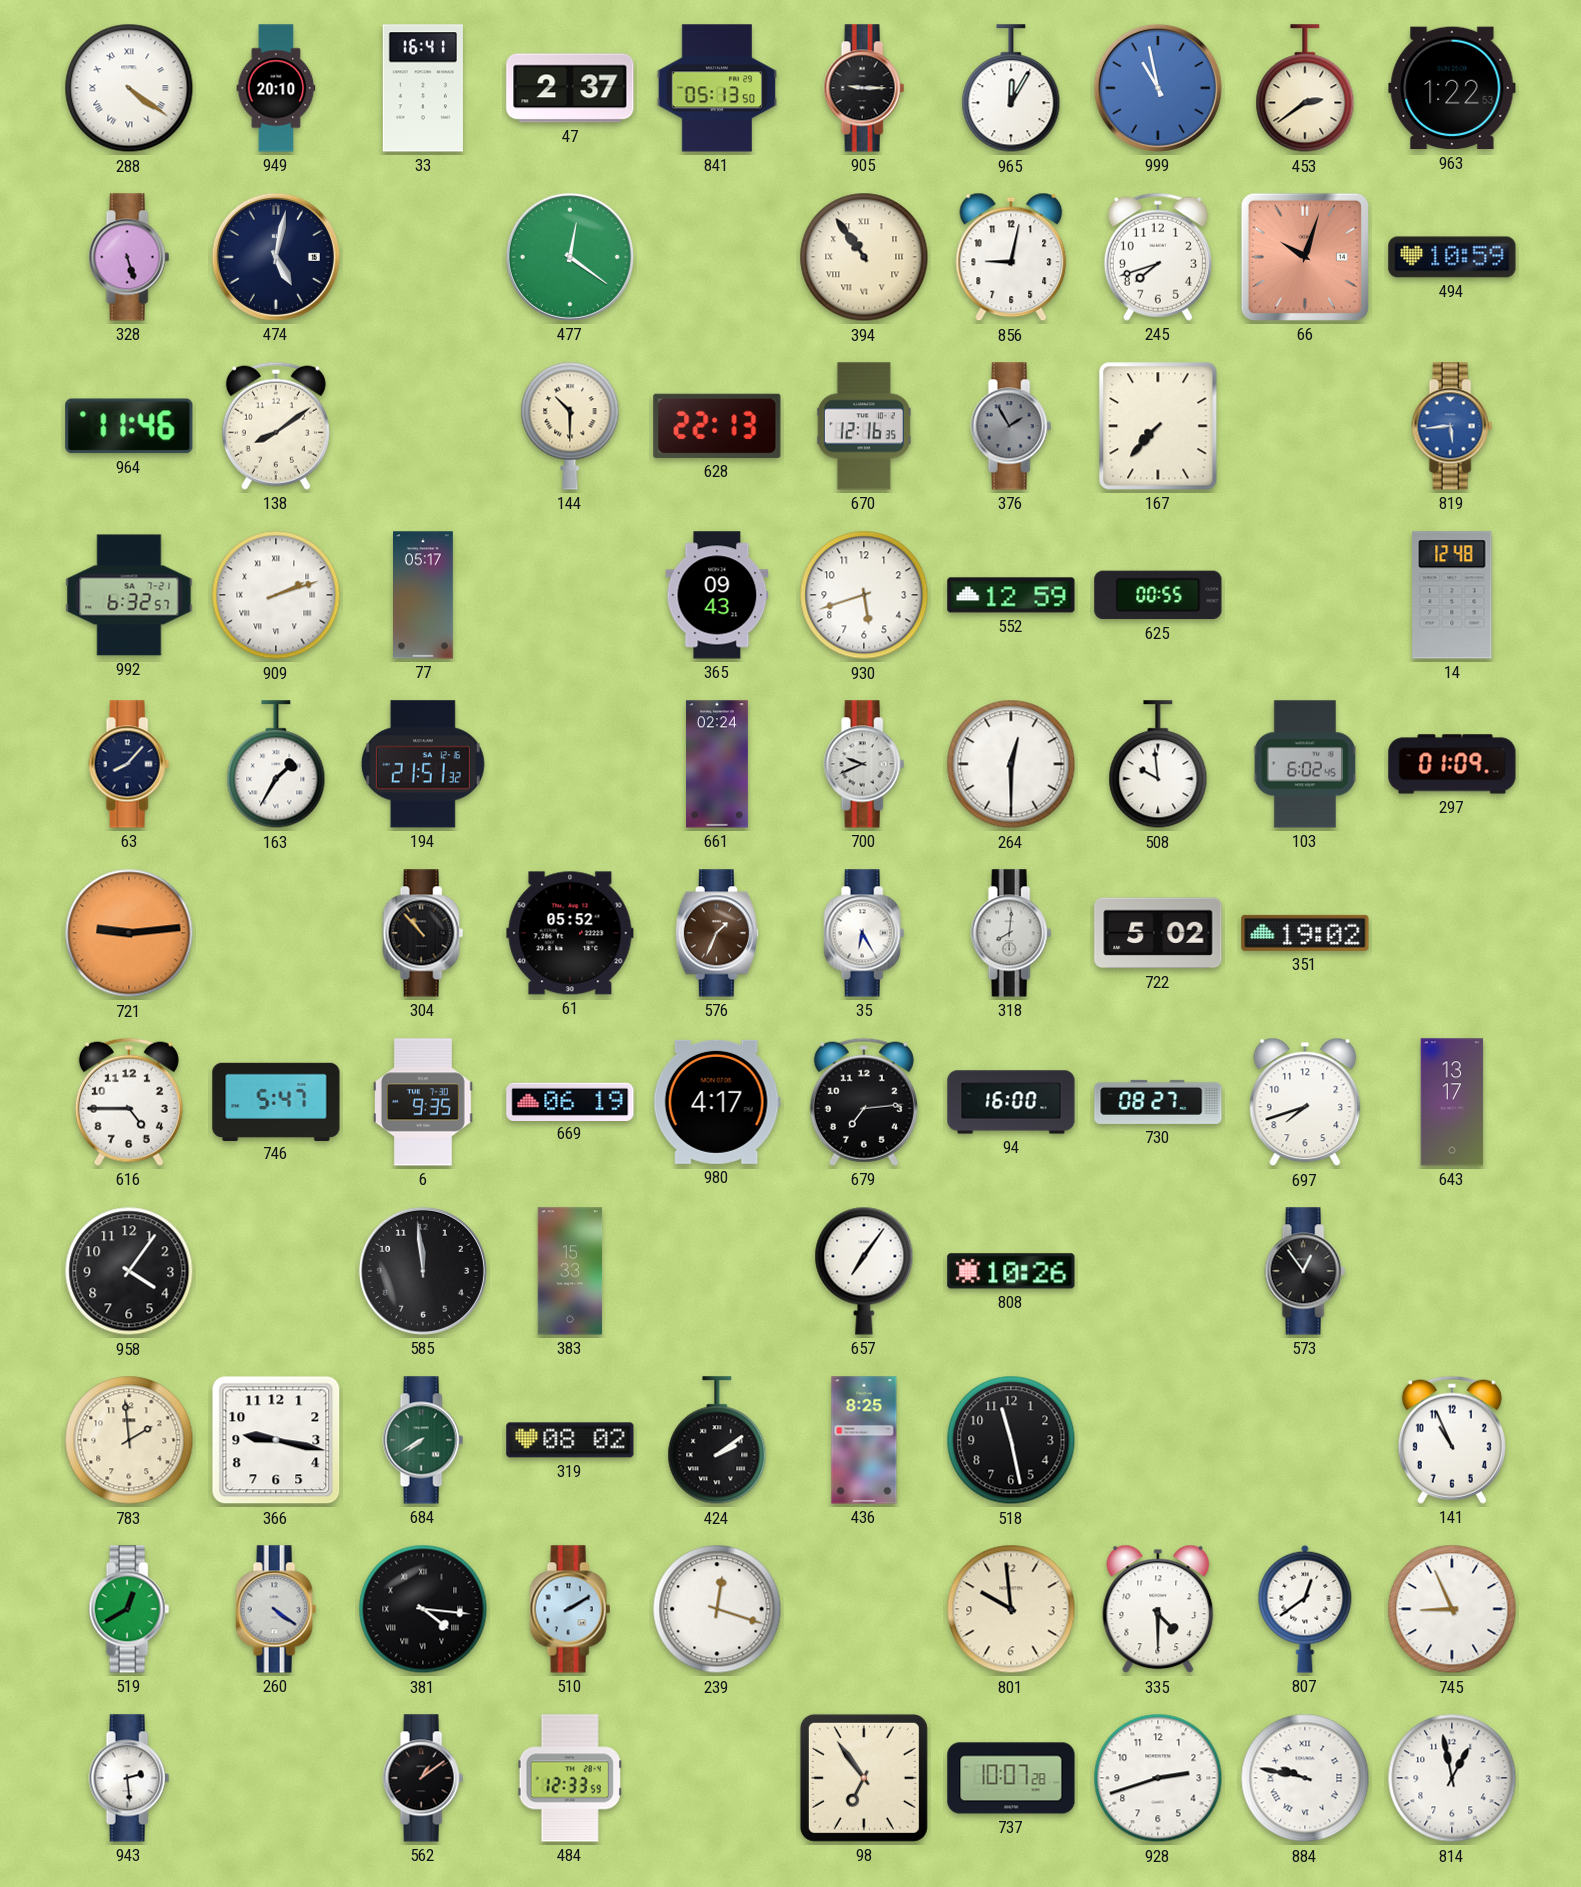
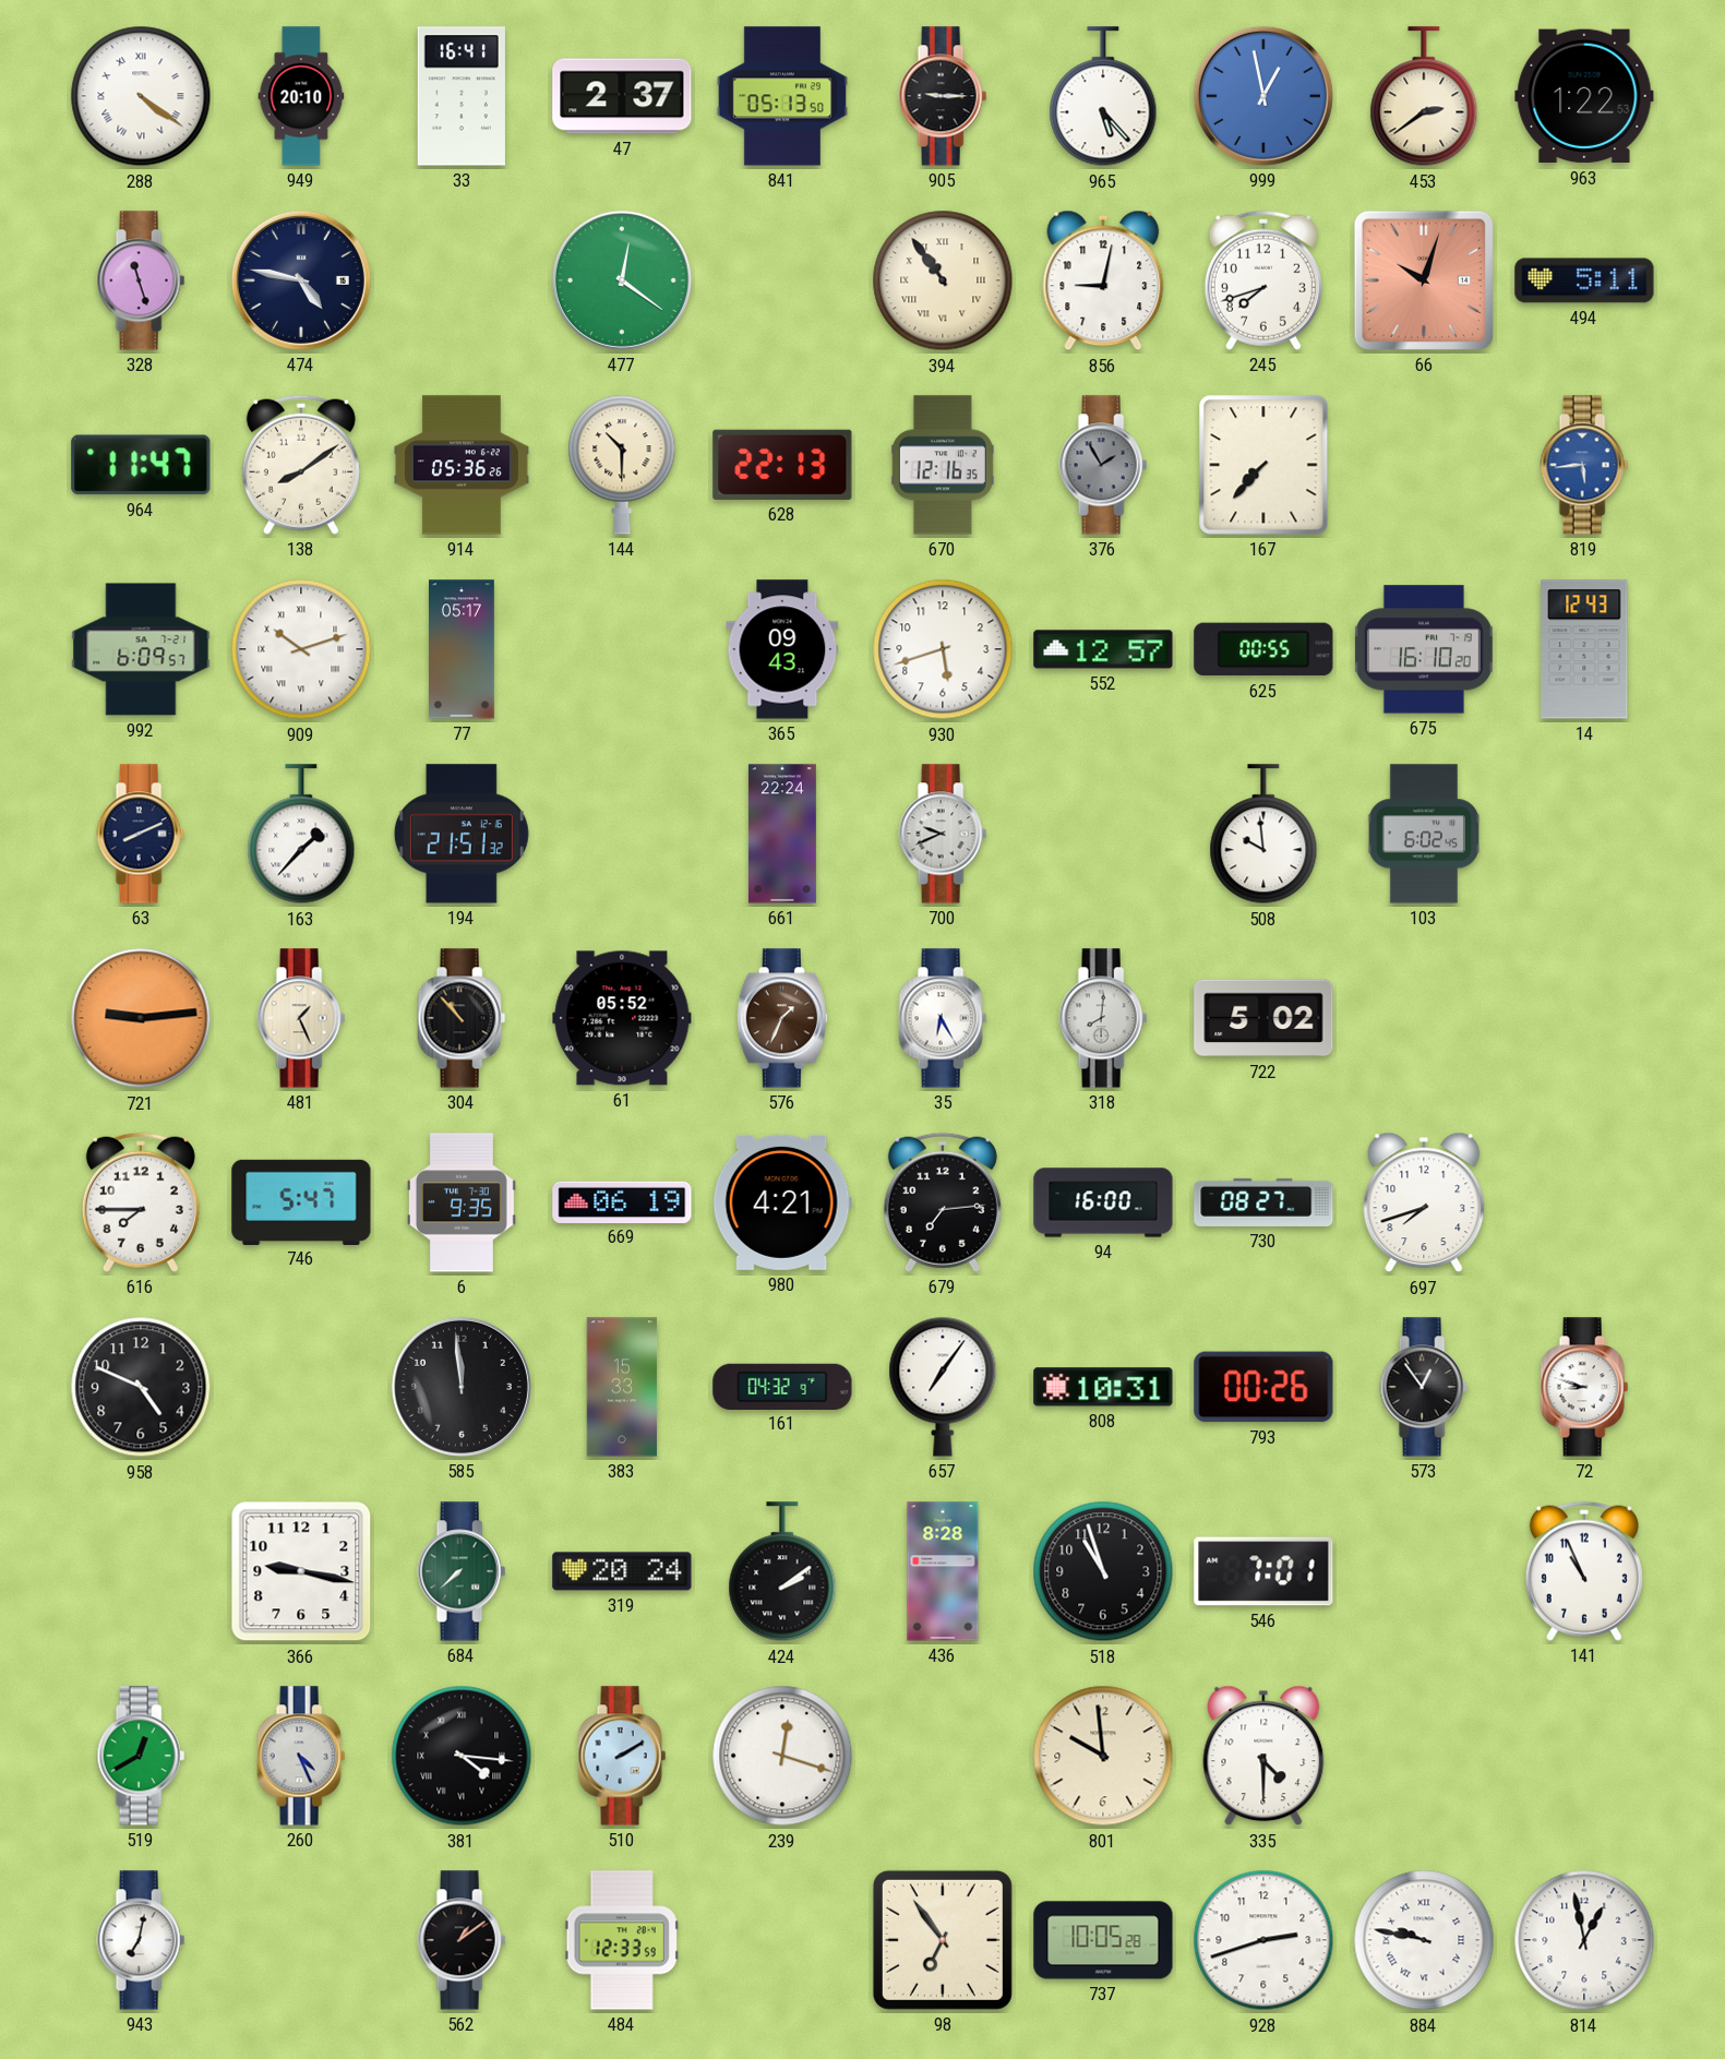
965: 12:05 -> 5:23
999: 10:58 -> 12:58
328: 5:27 -> 11:27
474: 5:02 -> 4:47
494: 10:59 -> 5:11
964: 11:46 -> 11:47
914: none -> 05:36
992: 6:32 -> 6:09
909: 2:12 -> 10:12
552: 12:59 -> 12:57
675: none -> 16:10
14: 12:48 -> 12:43
63: 8:07 -> 8:11
163: 1:35 -> 1:37
661: 02:24 -> 22:24
264: 12:30 -> none
297: 01:09 -> none
481: none -> 1:26
351: 19:02 -> none
616: 4:45 -> 7:45
980: 4:17 -> 4:21
643: 13:17 -> none
958: 4:06 -> 4:49
161: none -> 04:32
808: 10:26 -> 10:31
793: none -> 00:26
72: none -> 8:48
783: 1:59 -> none
684: 7:40 -> 7:38
319: 08:02 -> 20:24
436: 8:25 -> 8:28
518: 11:28 -> 10:57
546: none -> 7:01
260: 4:21 -> 4:26
807: 12:39 -> none
745: 8:56 -> none
943: 2:29 -> 7:02
737: 10:07 -> 10:05
